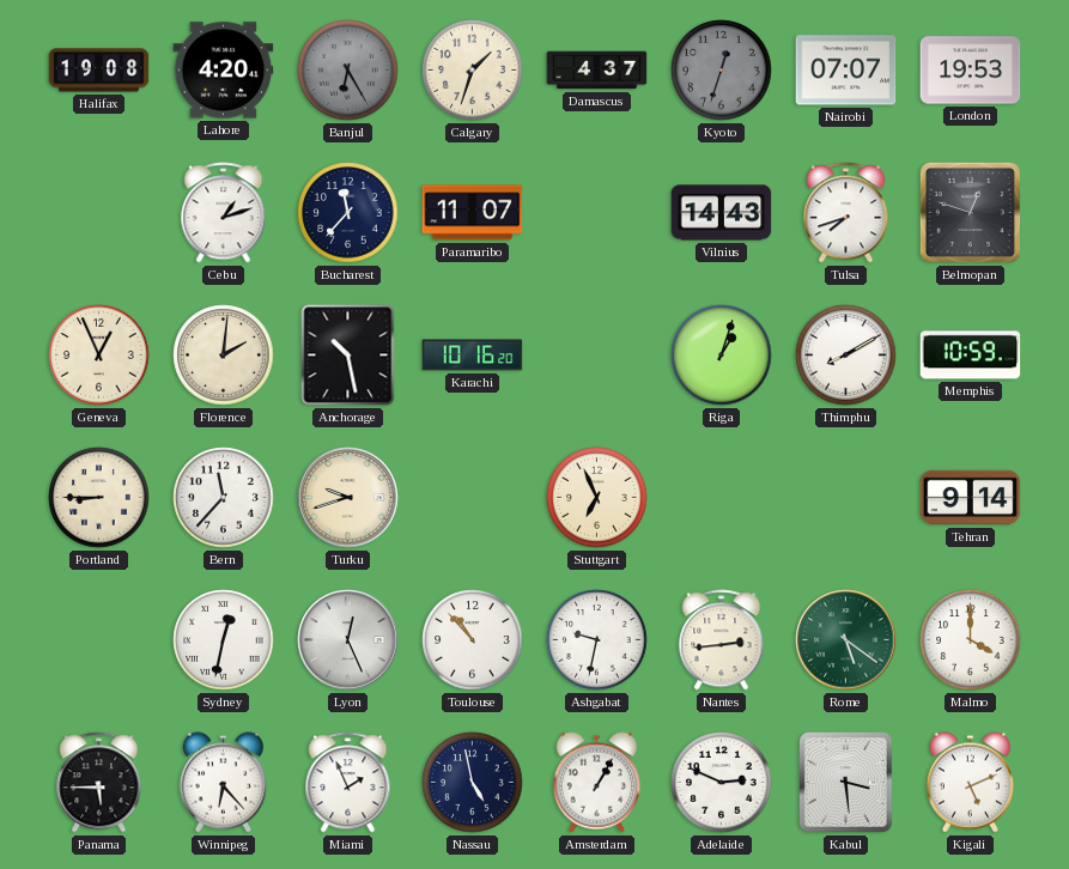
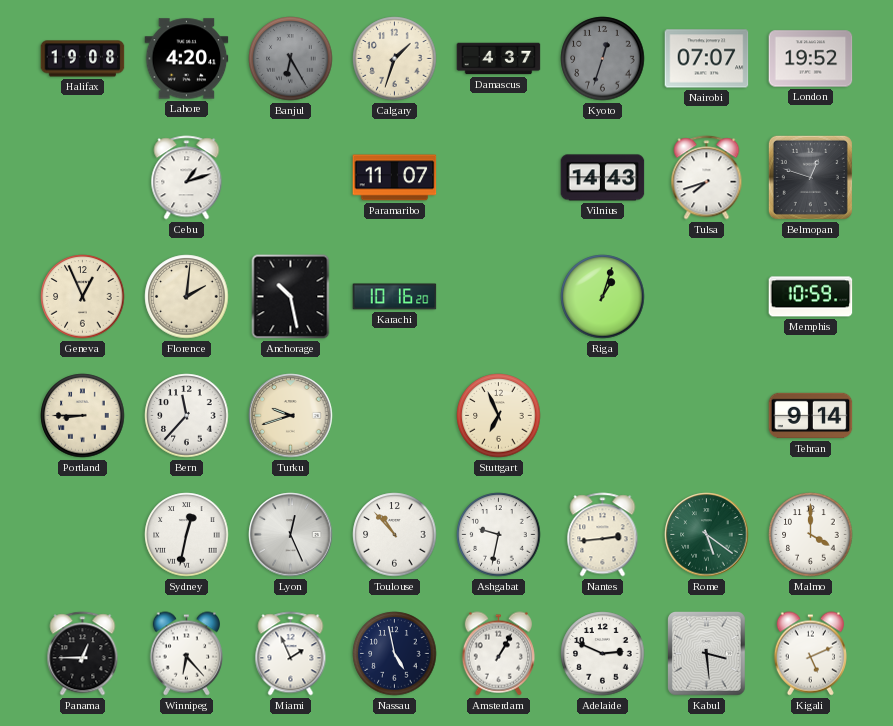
London: 19:53 -> 19:52
Bucharest: 11:37 -> none
Thimphu: 8:10 -> none
Panama: 5:45 -> 12:45
